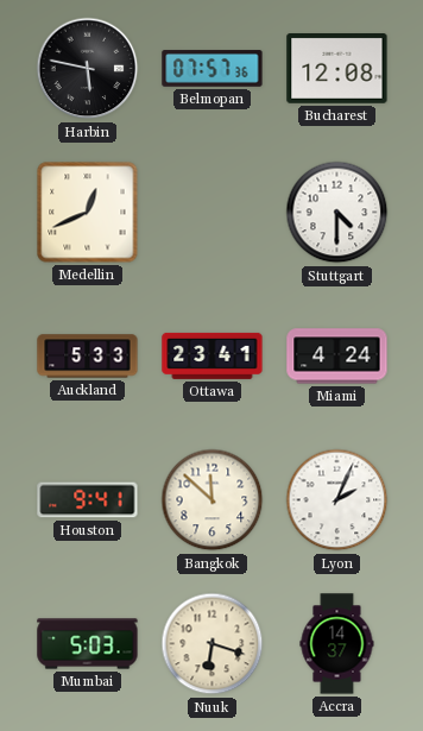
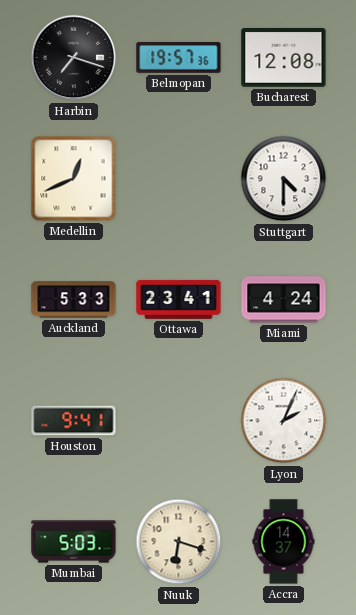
Harbin: 5:47 -> 7:18
Belmopan: 07:57 -> 19:57
Bangkok: 11:52 -> none
